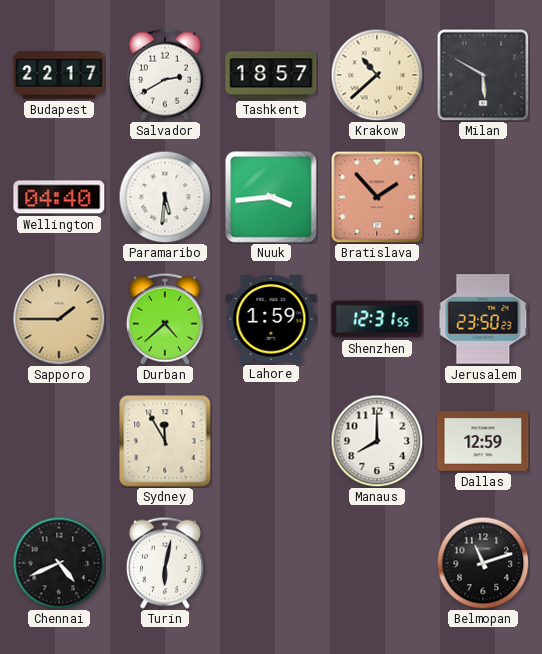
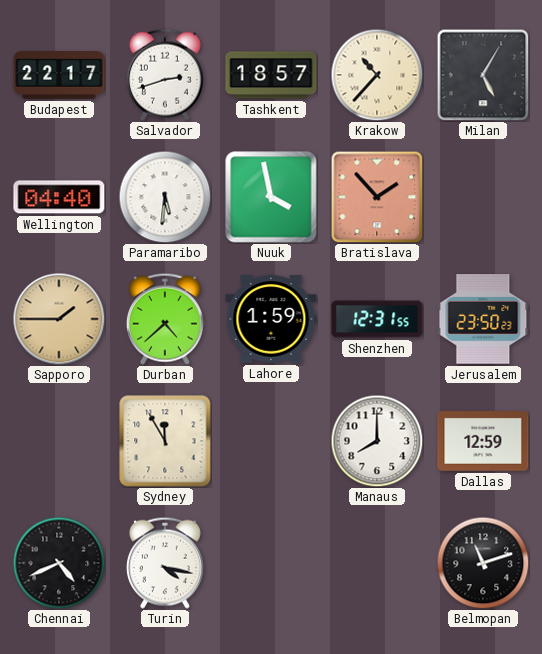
Salvador: 2:40 -> 2:42
Krakow: 10:38 -> 10:37
Milan: 5:50 -> 5:05
Nuuk: 3:44 -> 3:58
Turin: 6:02 -> 4:17
